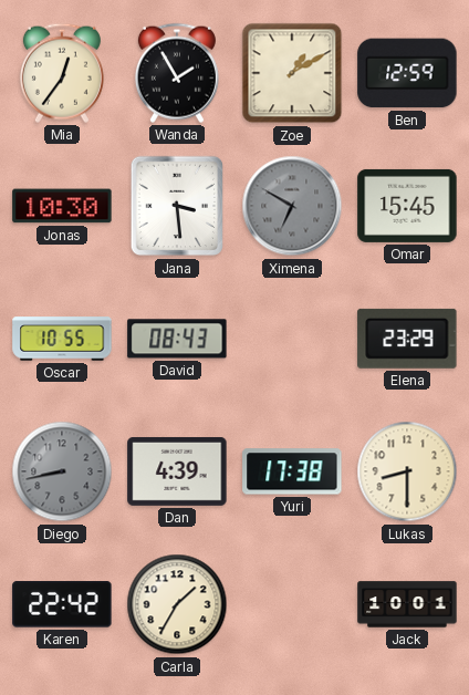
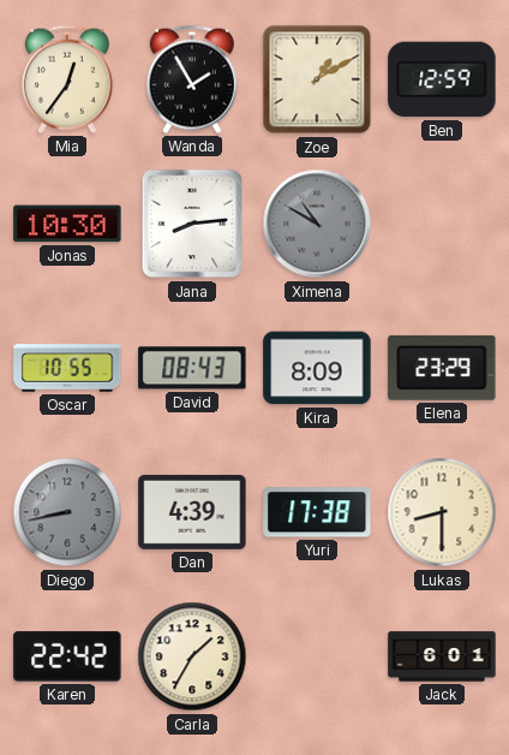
Jana: 3:29 -> 8:14
Ximena: 6:50 -> 10:50
Omar: 15:45 -> none
Kira: none -> 8:09
Jack: 10:01 -> 6:01
